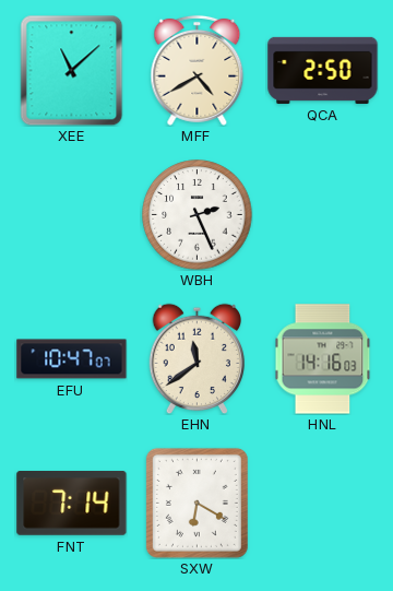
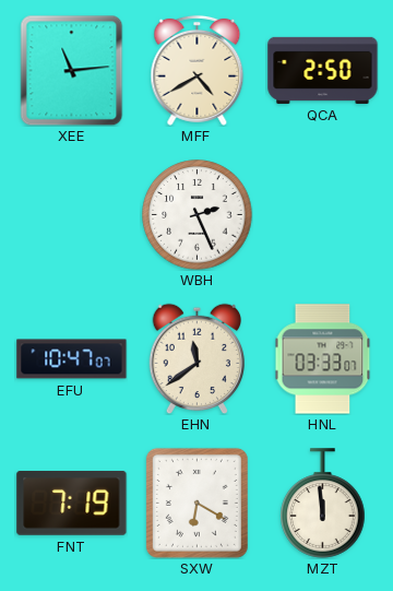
XEE: 11:08 -> 11:14
HNL: 14:16 -> 03:33
FNT: 7:14 -> 7:19
MZT: none -> 11:59
